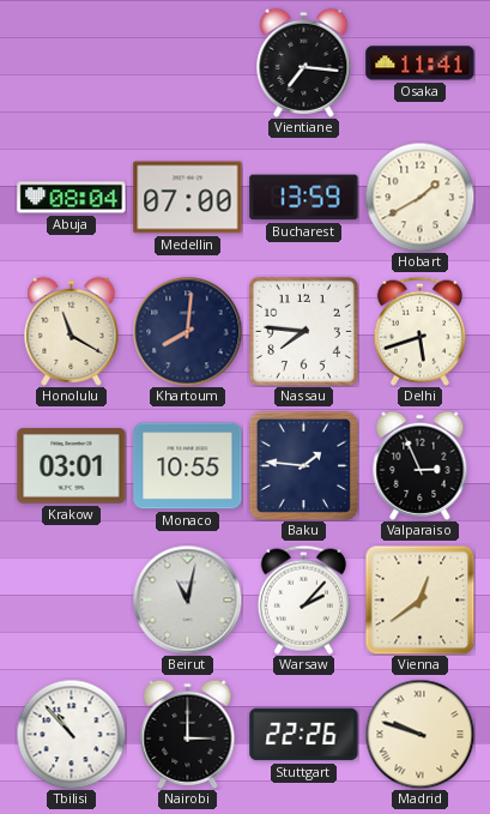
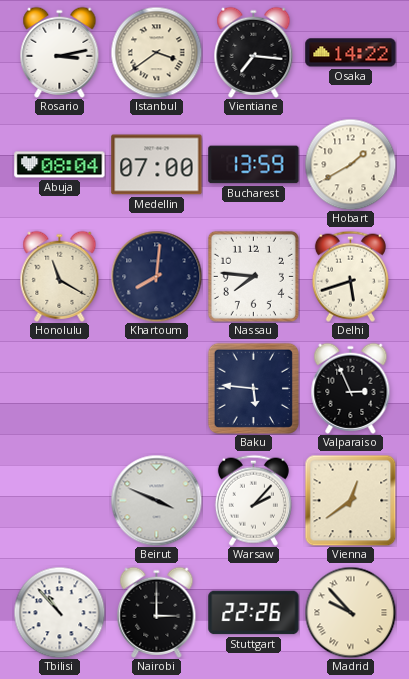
Rosario: none -> 3:13
Istanbul: none -> 3:39
Osaka: 11:41 -> 14:22
Krakow: 03:01 -> none
Monaco: 10:55 -> none
Baku: 1:46 -> 5:46
Beirut: 11:02 -> 3:49
Madrid: 9:48 -> 9:53
